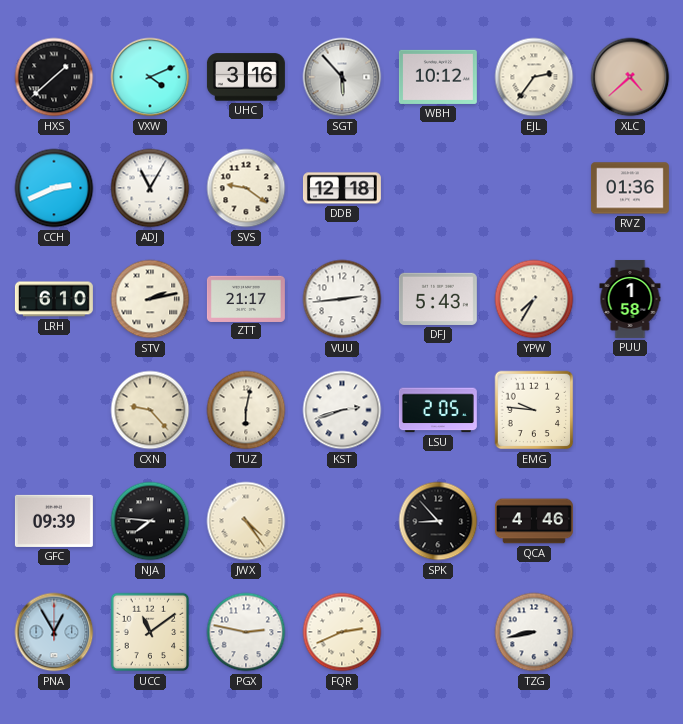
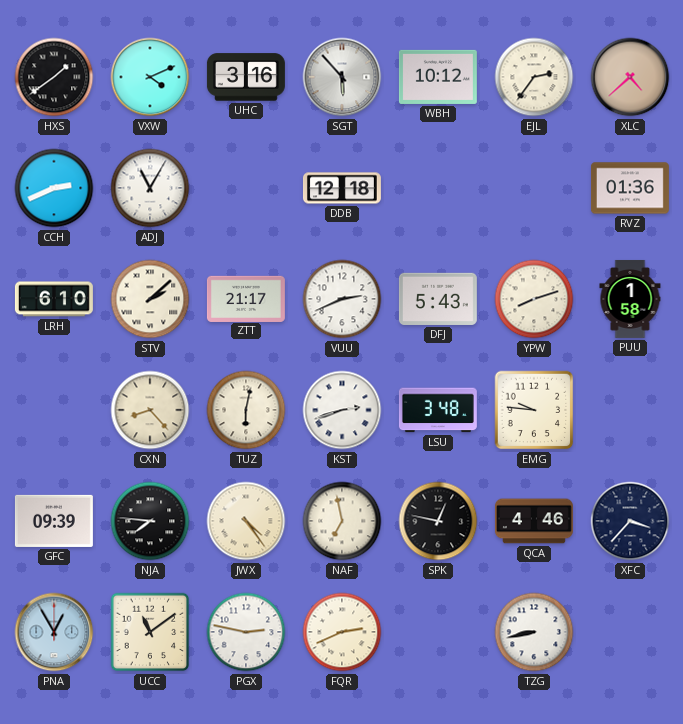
HXS: 1:38 -> 1:39
SVS: 9:21 -> none
STV: 2:13 -> 2:08
VUU: 2:44 -> 2:41
YPW: 7:35 -> 8:12
CXN: 9:23 -> 8:23
LSU: 2:05 -> 3:48
NAF: none -> 6:58
SPK: 8:53 -> 12:47
XFC: none -> 3:37
